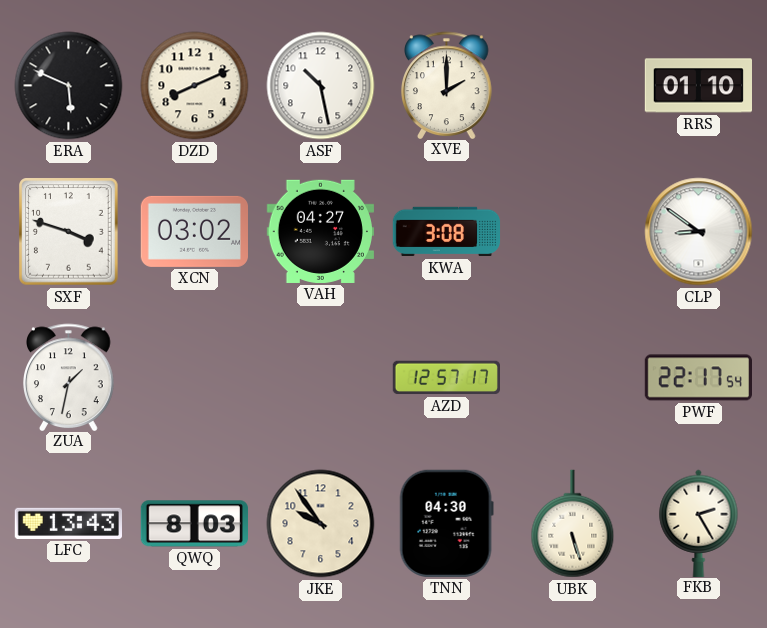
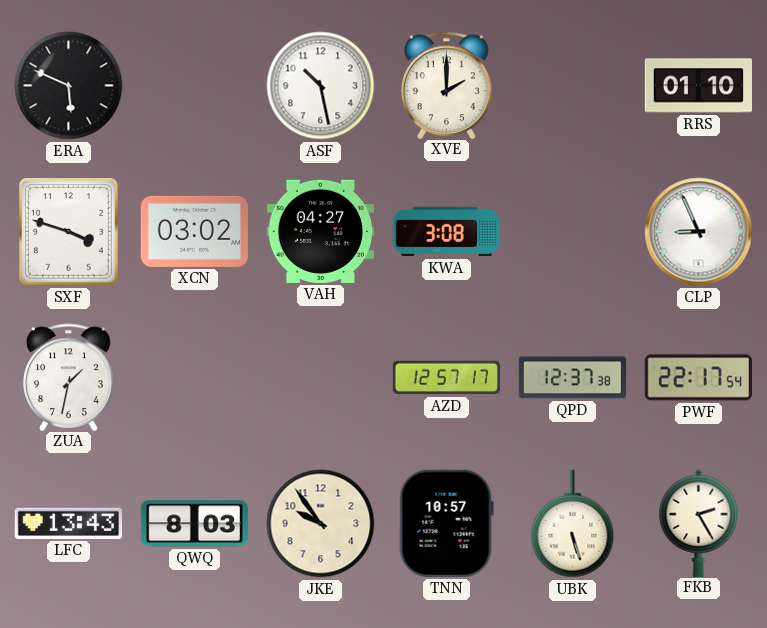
DZD: 8:11 -> none
CLP: 8:51 -> 8:56
QPD: none -> 12:37
TNN: 04:30 -> 10:57
